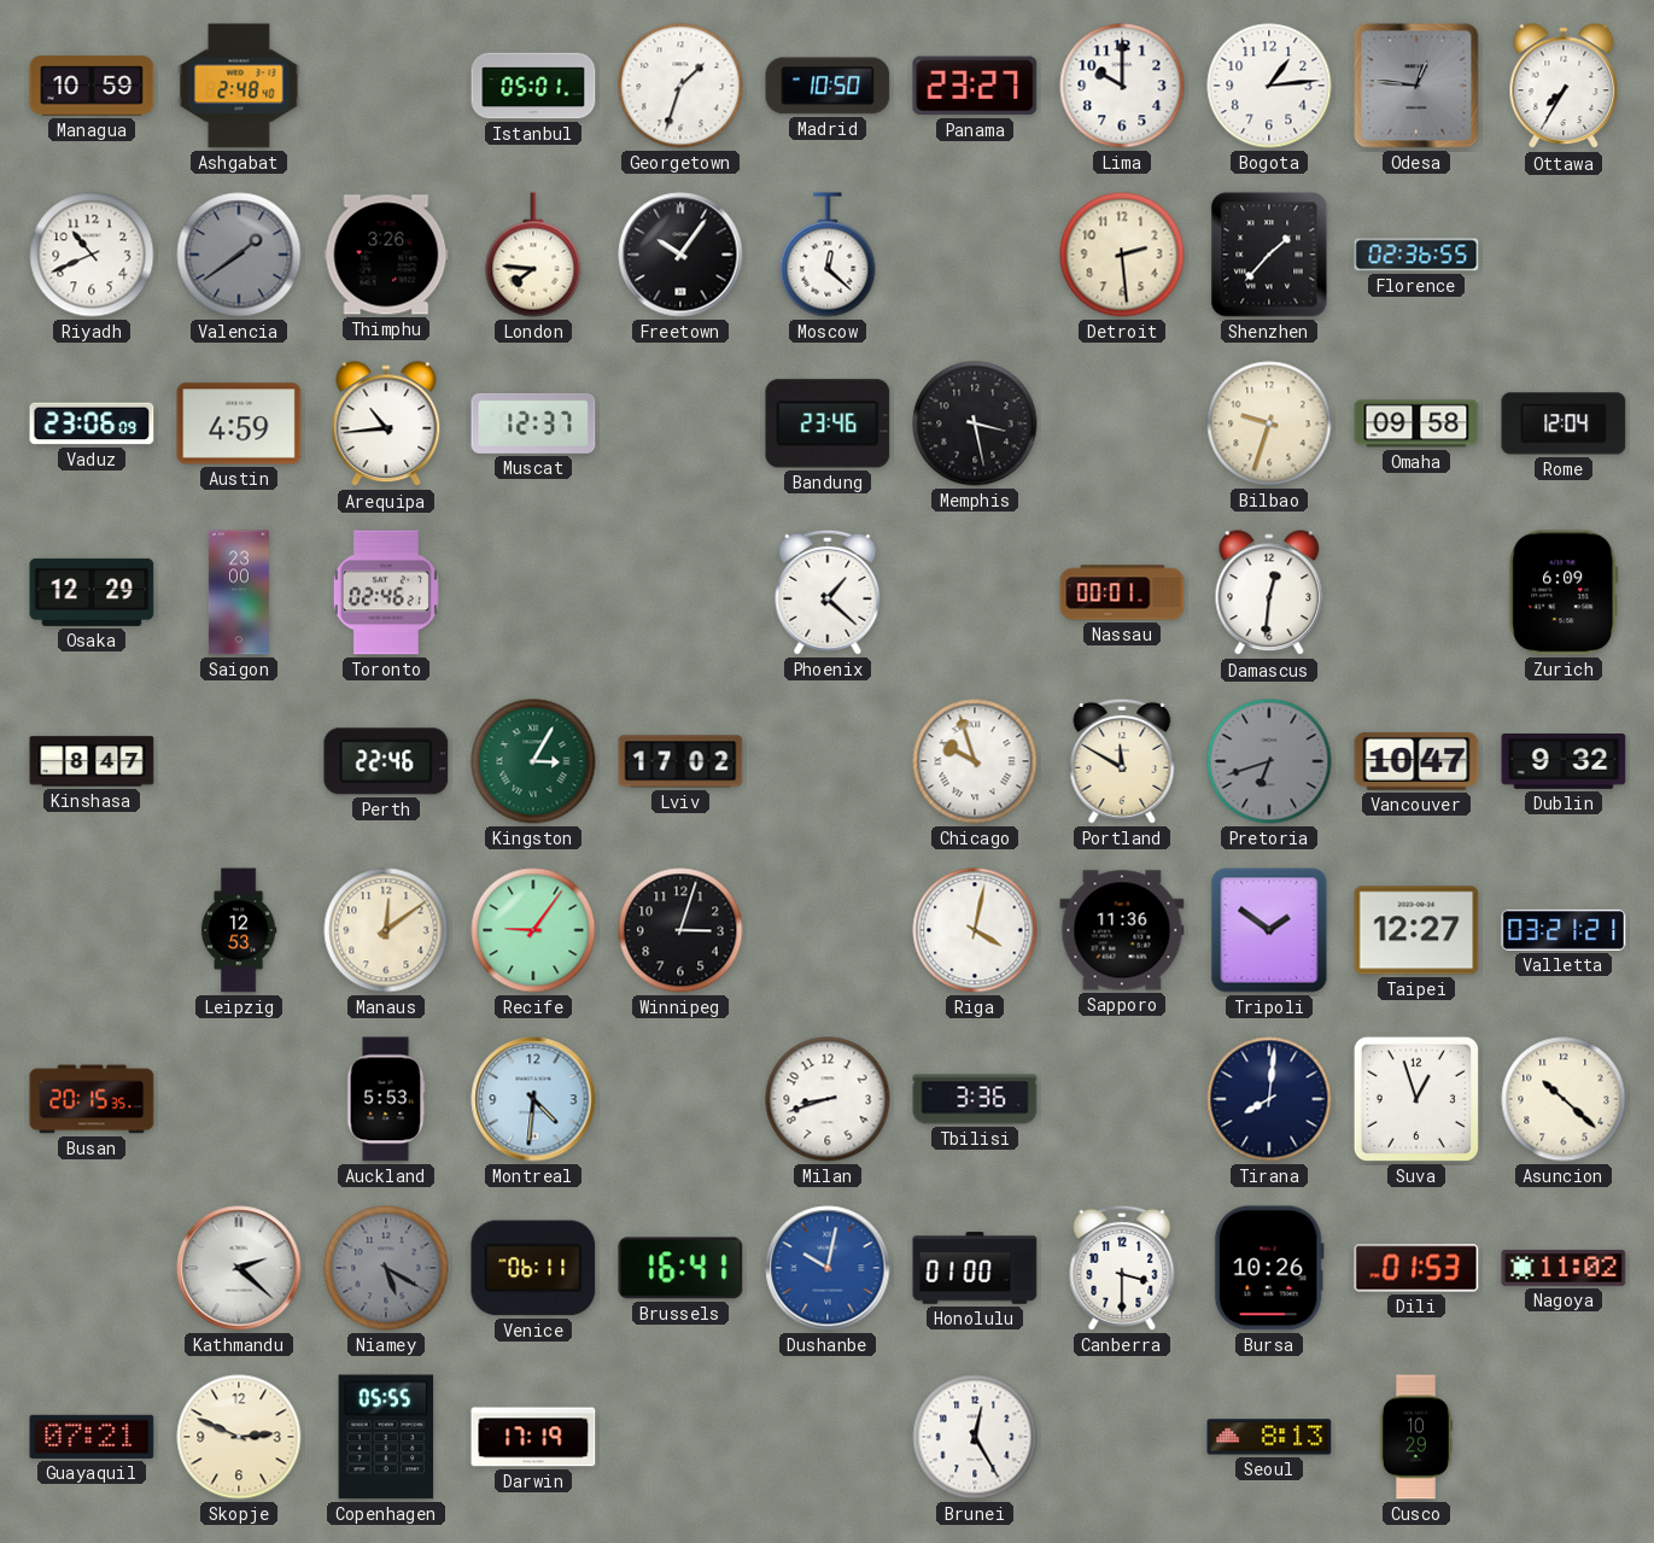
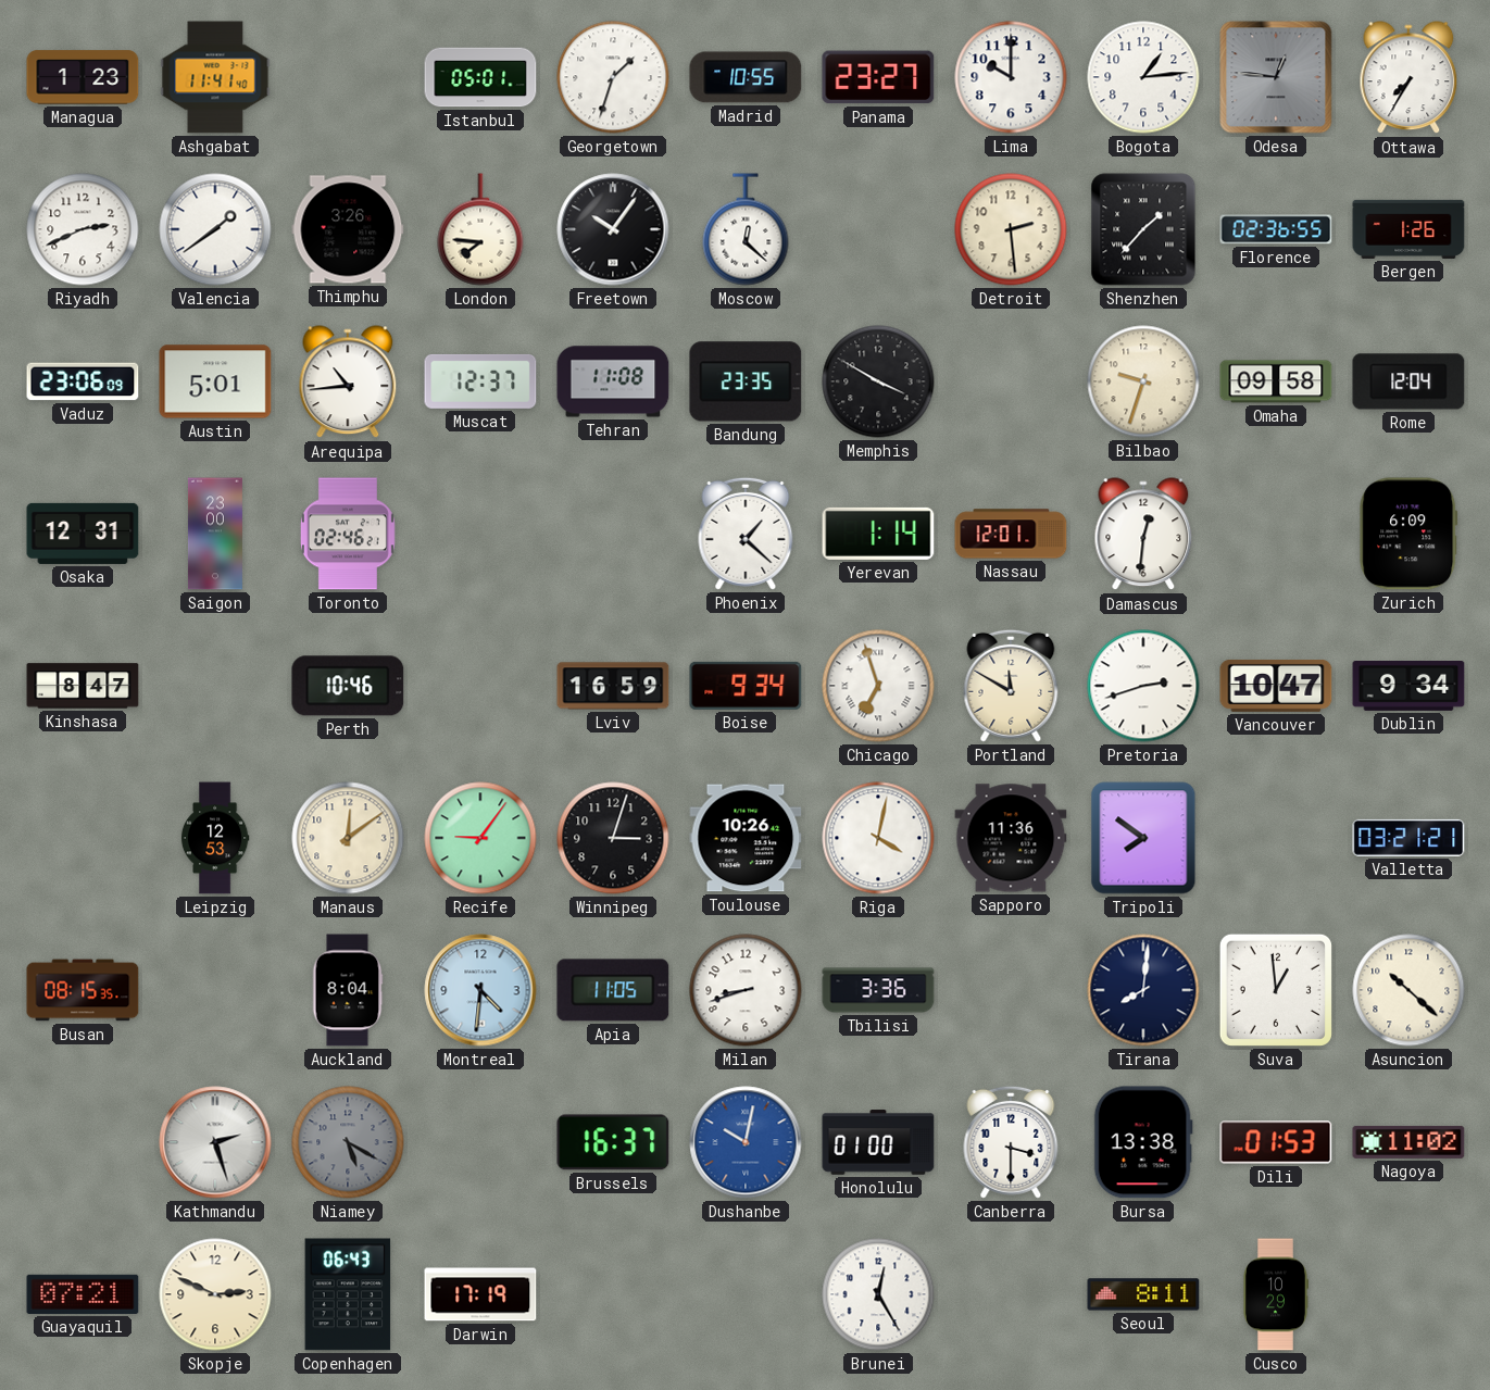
Managua: 10:59 -> 1:23
Ashgabat: 2:48 -> 11:41
Madrid: 10:50 -> 10:55
Riyadh: 10:41 -> 2:41
Valencia dial: grey -> white
Bergen: none -> 1:26
Austin: 4:59 -> 5:01
Tehran: none -> 11:08
Bandung: 23:46 -> 23:35
Memphis: 3:28 -> 3:50
Osaka: 12:29 -> 12:31
Yerevan: none -> 1:14
Nassau: 00:01 -> 12:01
Perth: 22:46 -> 10:46
Kingston: 3:05 -> none
Lviv: 17:02 -> 16:59
Boise: none -> 9:34
Chicago: 9:57 -> 6:57
Pretoria: 6:42 -> 2:42
Pretoria dial: grey -> white
Dublin: 9:32 -> 9:34
Toulouse: none -> 10:26
Tripoli: 1:51 -> 7:51
Taipei: 12:27 -> none
Busan: 20:15 -> 08:15
Auckland: 5:53 -> 8:04
Apia: none -> 11:05
Suva: 12:57 -> 12:59
Kathmandu: 2:22 -> 2:27
Venice: 06:11 -> none
Brussels: 16:41 -> 16:37
Bursa: 10:26 -> 13:38
Copenhagen: 05:55 -> 06:43
Seoul: 8:13 -> 8:11
